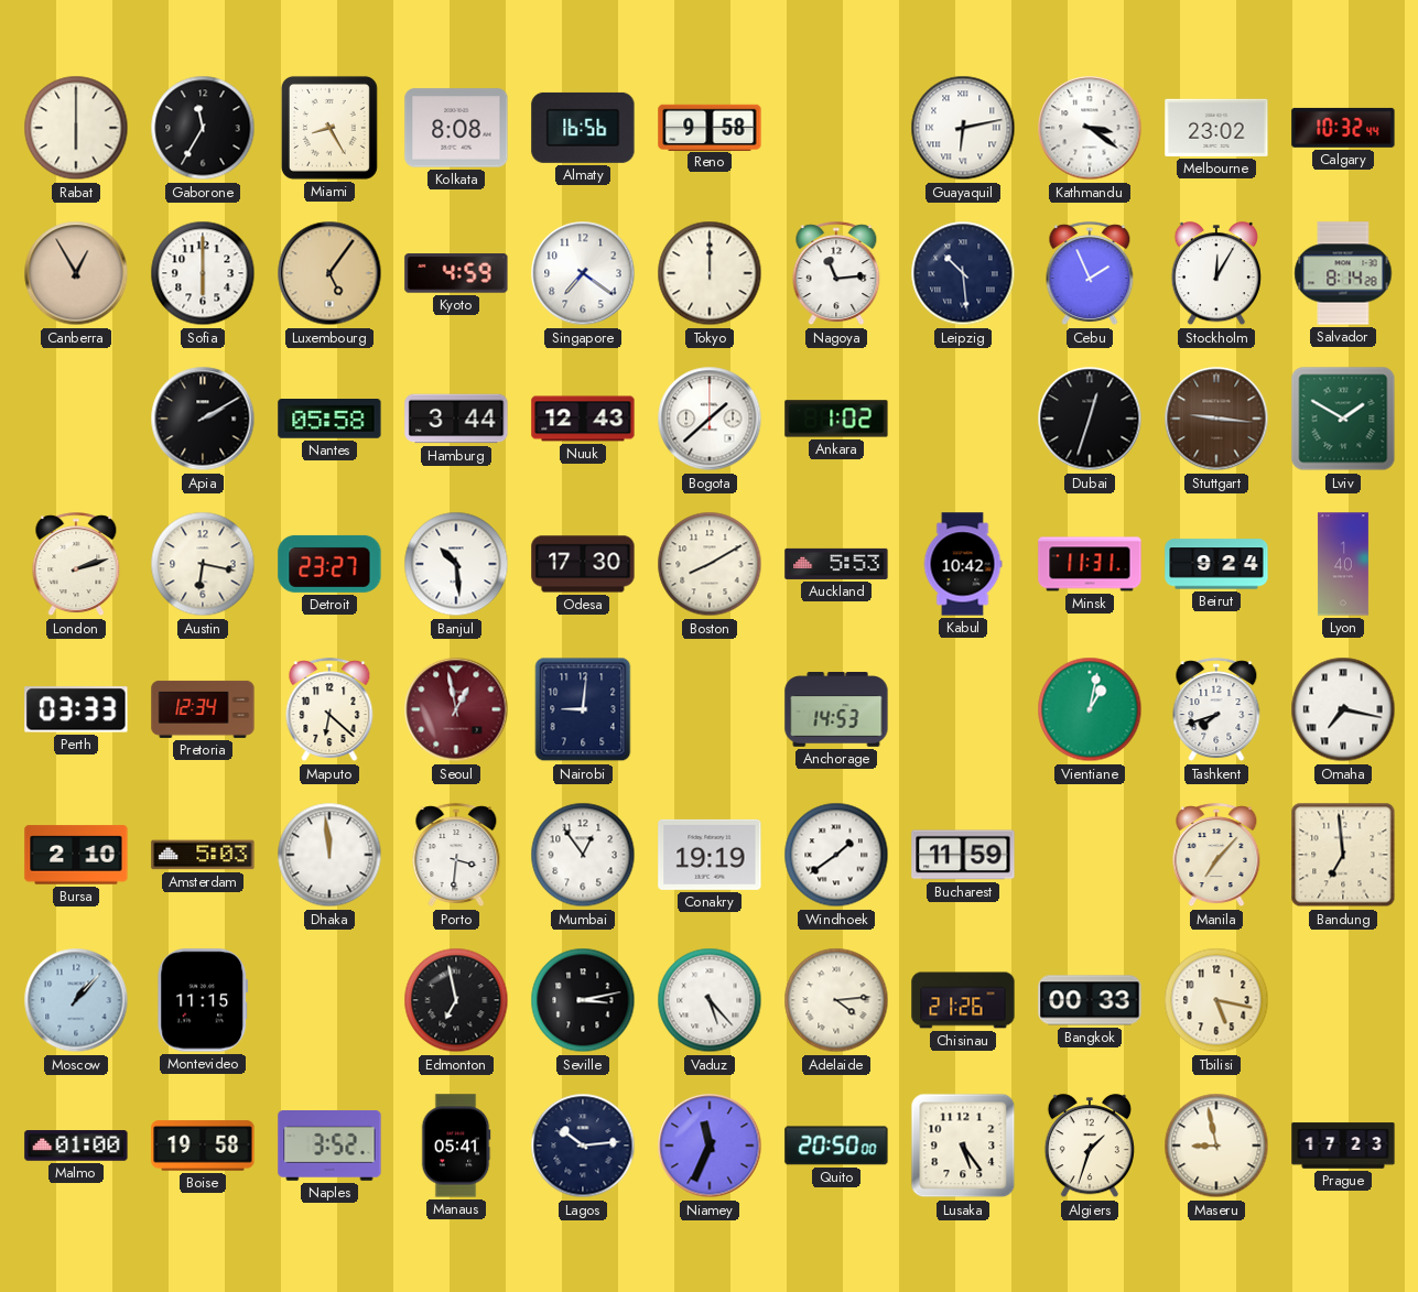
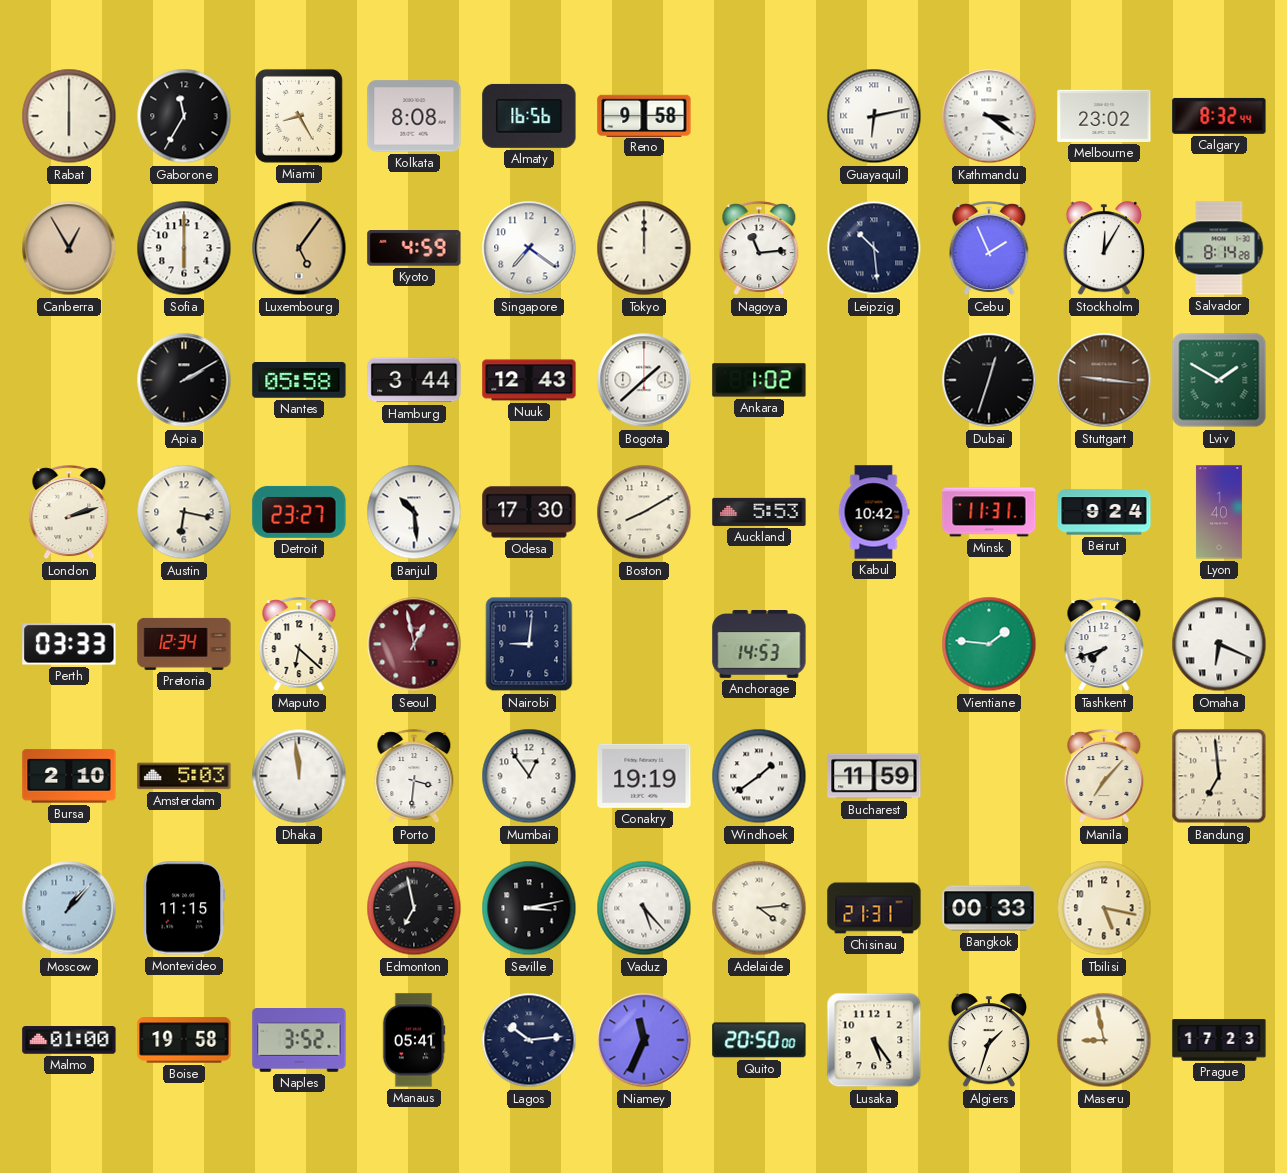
Calgary: 10:32 -> 8:32
Vientiane: 1:02 -> 1:46
Omaha: 7:17 -> 6:19
Chisinau: 21:26 -> 21:31
